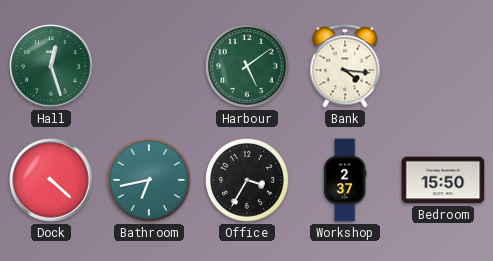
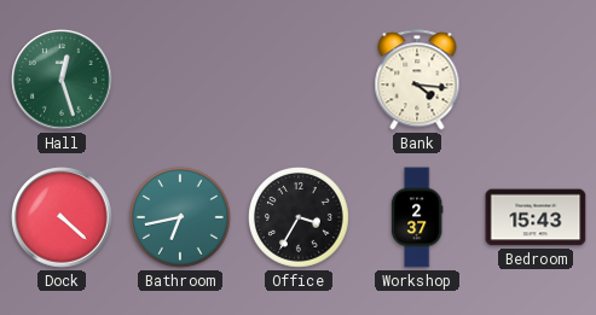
Harbour: 5:09 -> none
Bedroom: 15:50 -> 15:43
